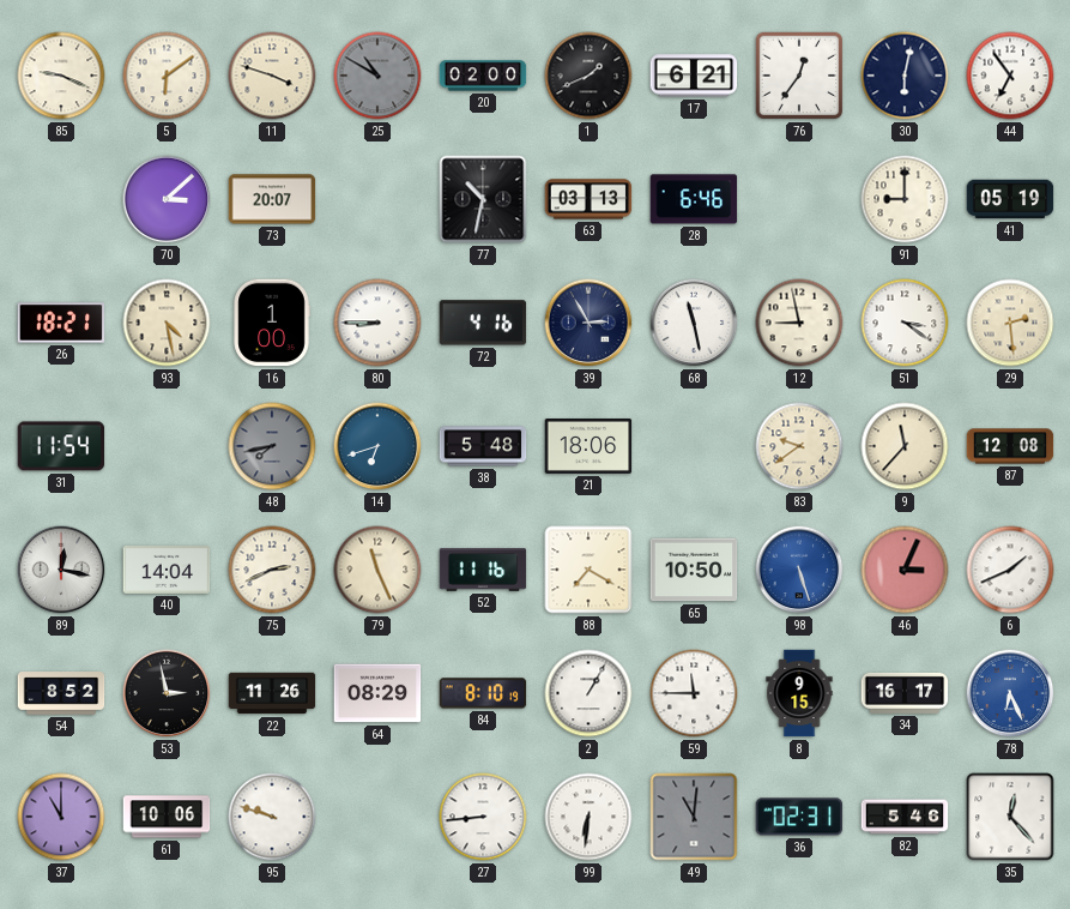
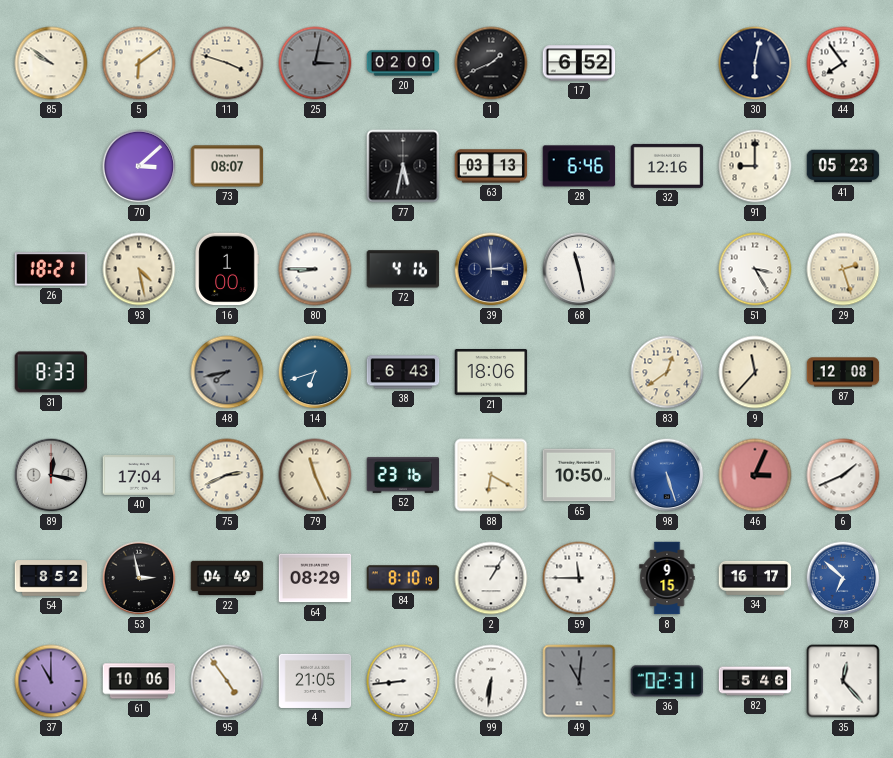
85: 9:19 -> 9:51
25: 10:50 -> 3:02
17: 6:21 -> 6:52
76: 12:36 -> none
44: 6:54 -> 7:54
73: 20:07 -> 08:07
77: 10:32 -> 5:32
32: none -> 12:16
41: 05:19 -> 05:23
39: 2:55 -> 2:59
12: 8:58 -> none
51: 3:21 -> 3:25
29: 2:29 -> 2:27
31: 11:54 -> 8:33
38: 5:48 -> 6:43
83: 9:39 -> 12:39
40: 14:04 -> 17:04
52: 11:16 -> 23:16
88: 7:20 -> 6:20
22: 11:26 -> 04:49
78: 6:26 -> 6:52
95: 9:48 -> 4:54
4: none -> 21:05
